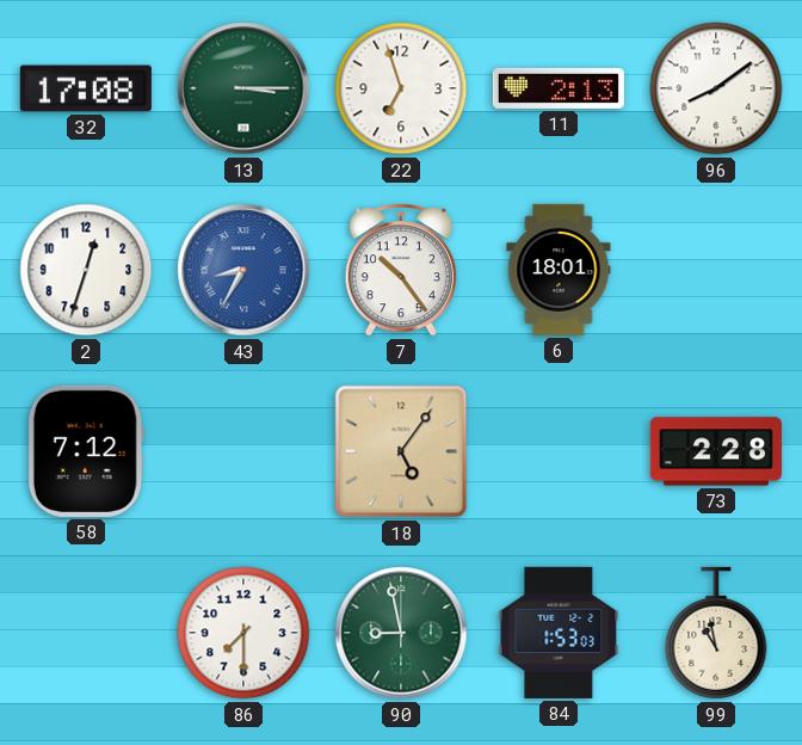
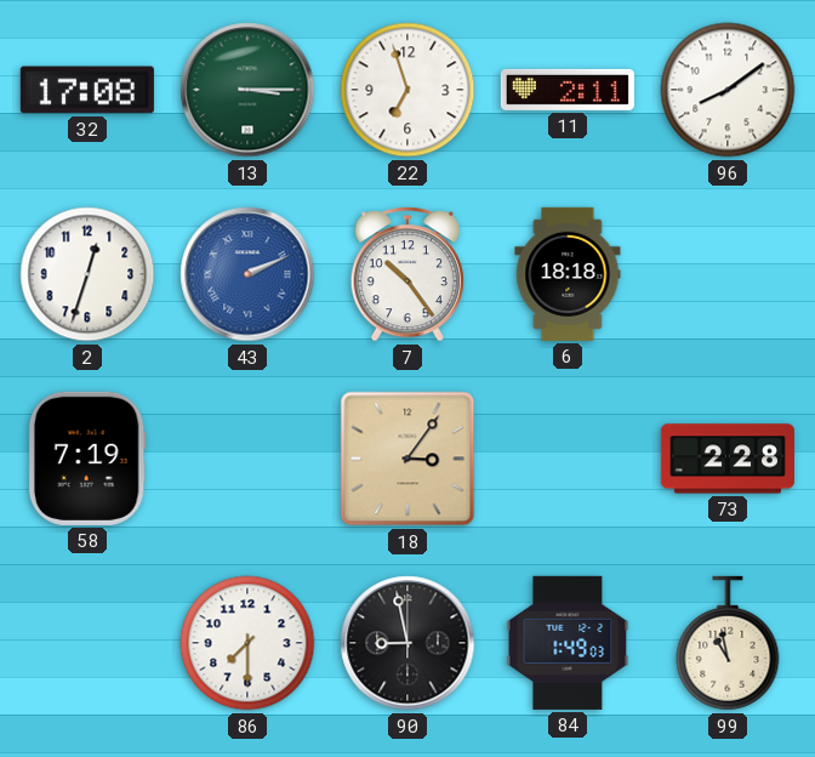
11: 2:13 -> 2:11
43: 8:35 -> 2:11
6: 18:01 -> 18:18
58: 7:12 -> 7:19
18: 5:06 -> 3:06
90 dial: green -> black
84: 1:53 -> 1:49
